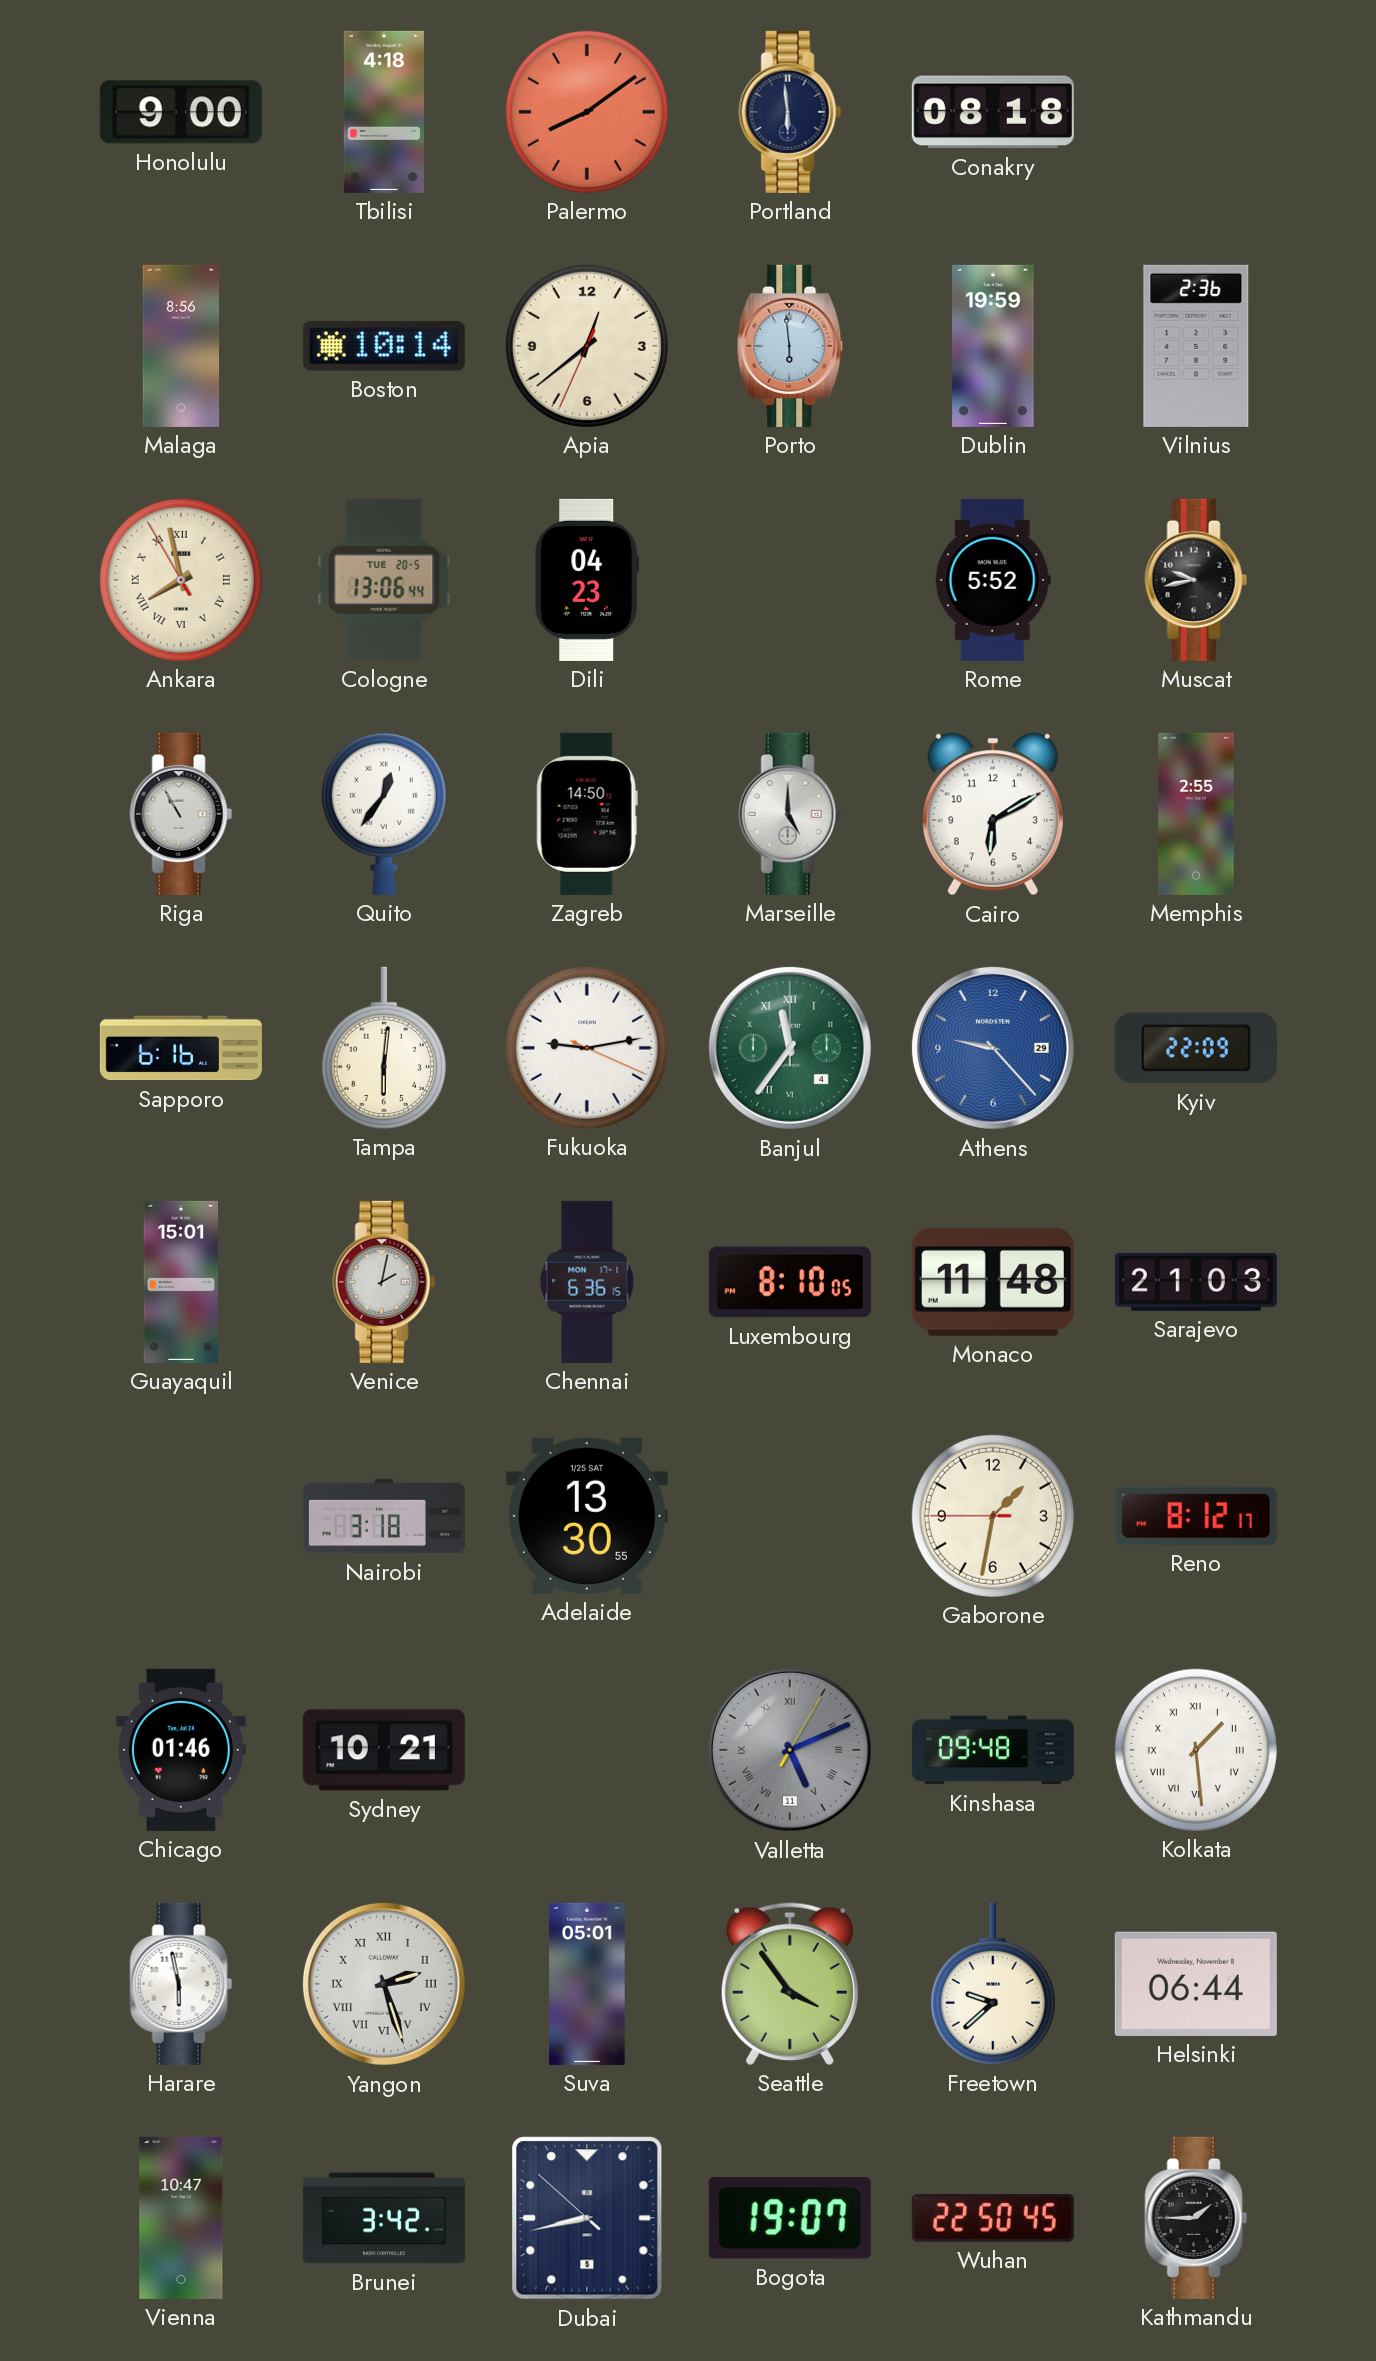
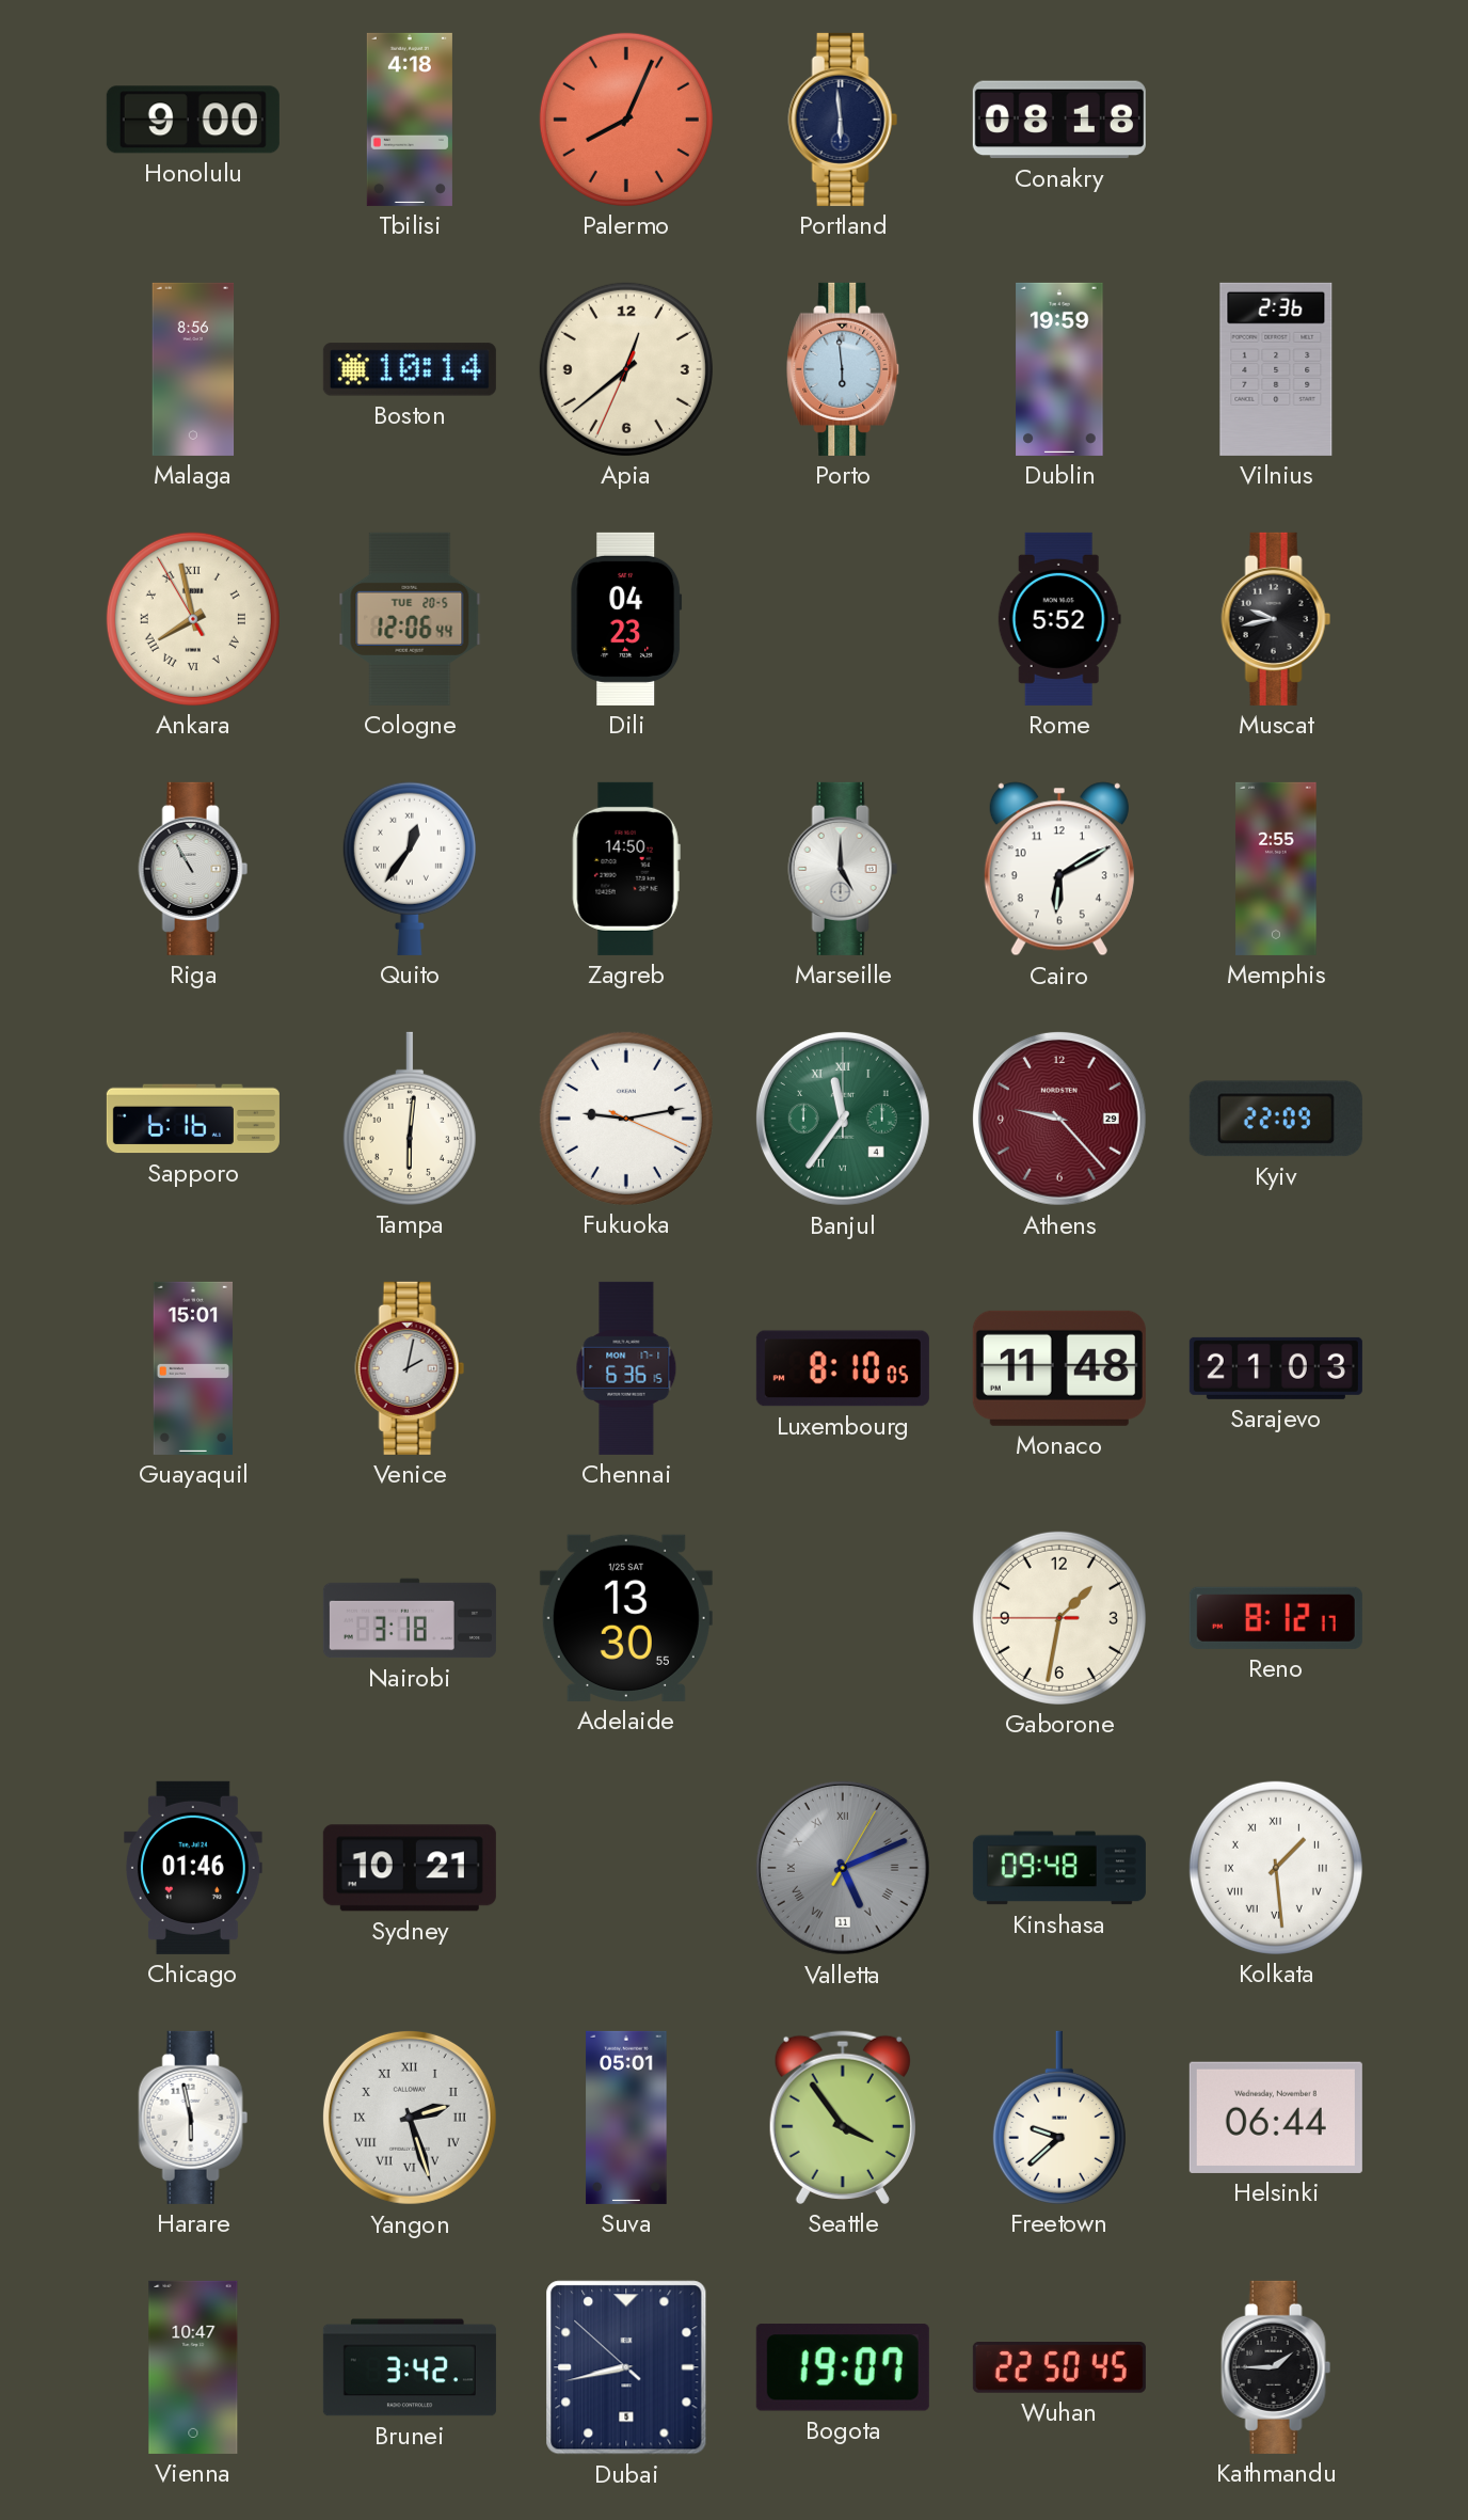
Palermo: 8:09 -> 8:04
Cologne: 13:06 -> 12:06
Athens dial: blue -> burgundy
